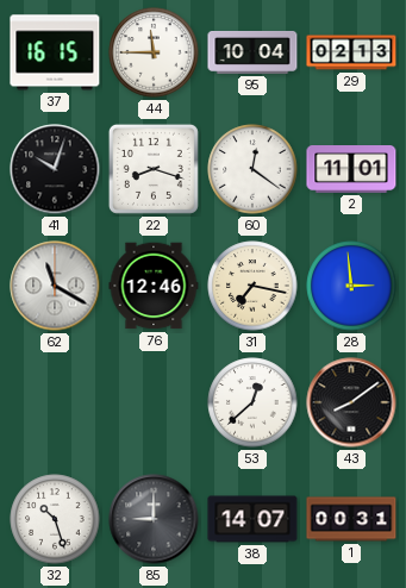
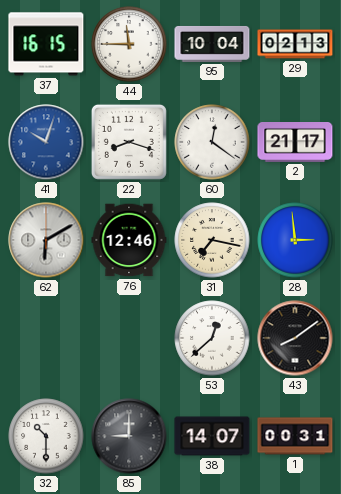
41 dial: black -> blue
2: 11:01 -> 21:17
62: 11:20 -> 6:10
32: 10:27 -> 10:30
